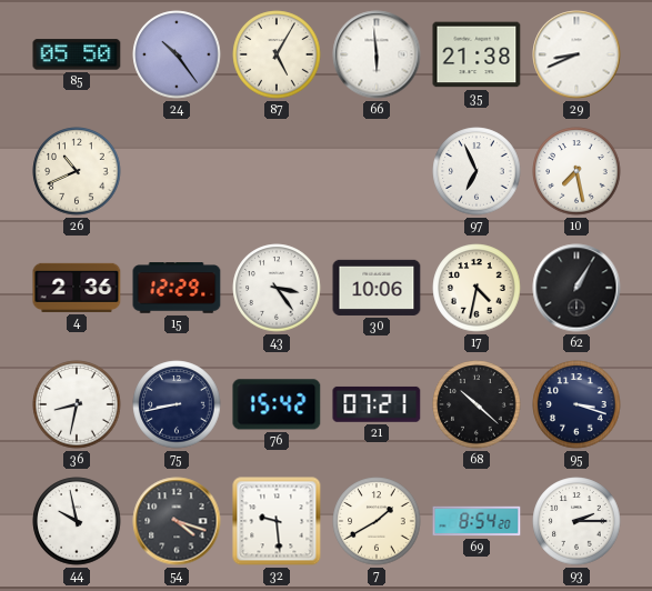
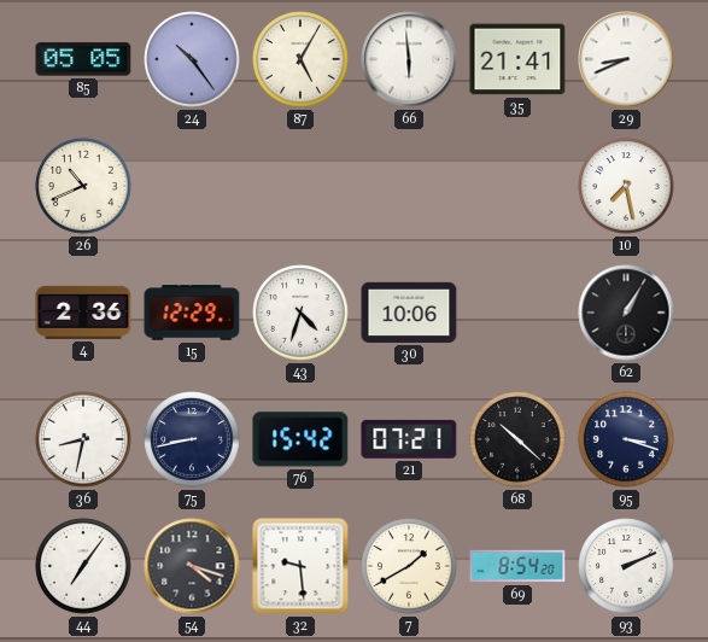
85: 05:50 -> 05:05
35: 21:38 -> 21:41
97: 6:56 -> none
43: 3:24 -> 4:33
17: 4:32 -> none
44: 9:58 -> 7:06
93: 2:15 -> 2:11
